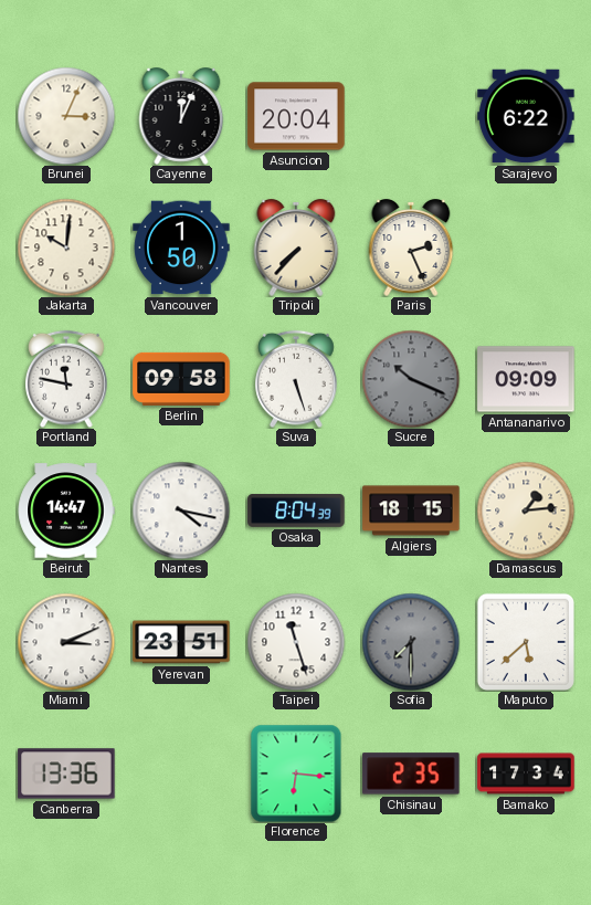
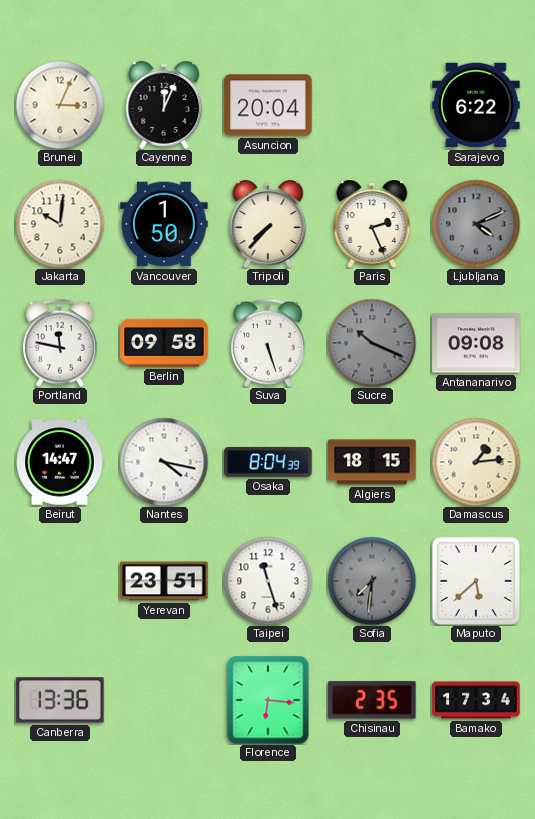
Ljubljana: none -> 4:11
Antananarivo: 09:09 -> 09:08
Miami: 3:11 -> none
Sofia: 7:30 -> 7:31
